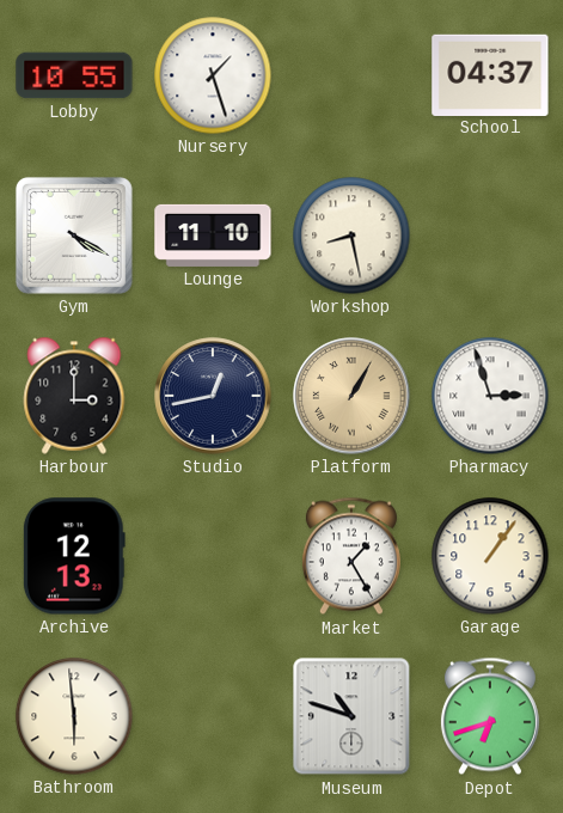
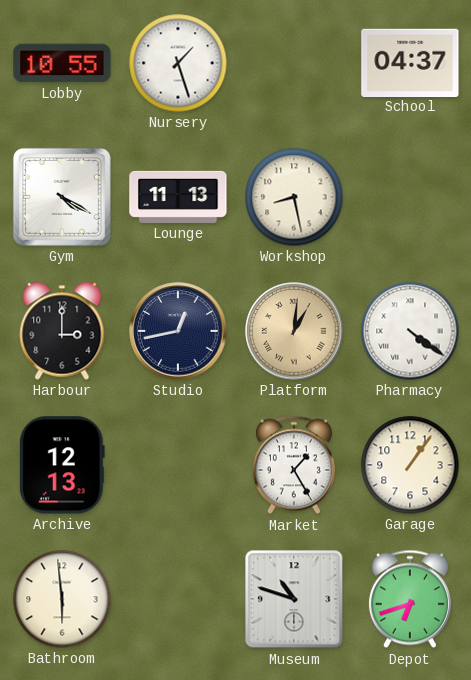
Lounge: 11:10 -> 11:13
Platform: 1:05 -> 1:01
Pharmacy: 2:57 -> 4:21
